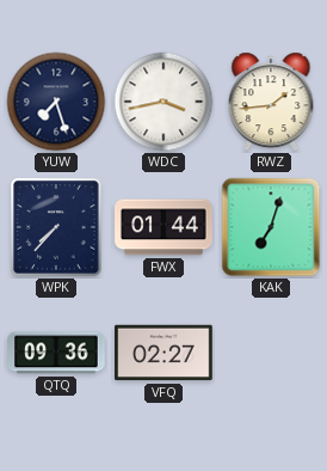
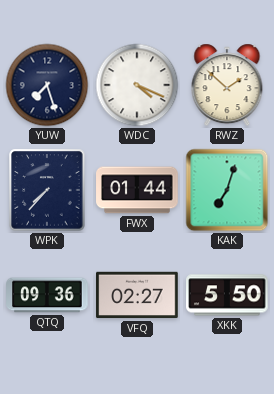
WDC: 3:43 -> 4:19
RWZ: 1:44 -> 1:52
XKK: none -> 5:50
